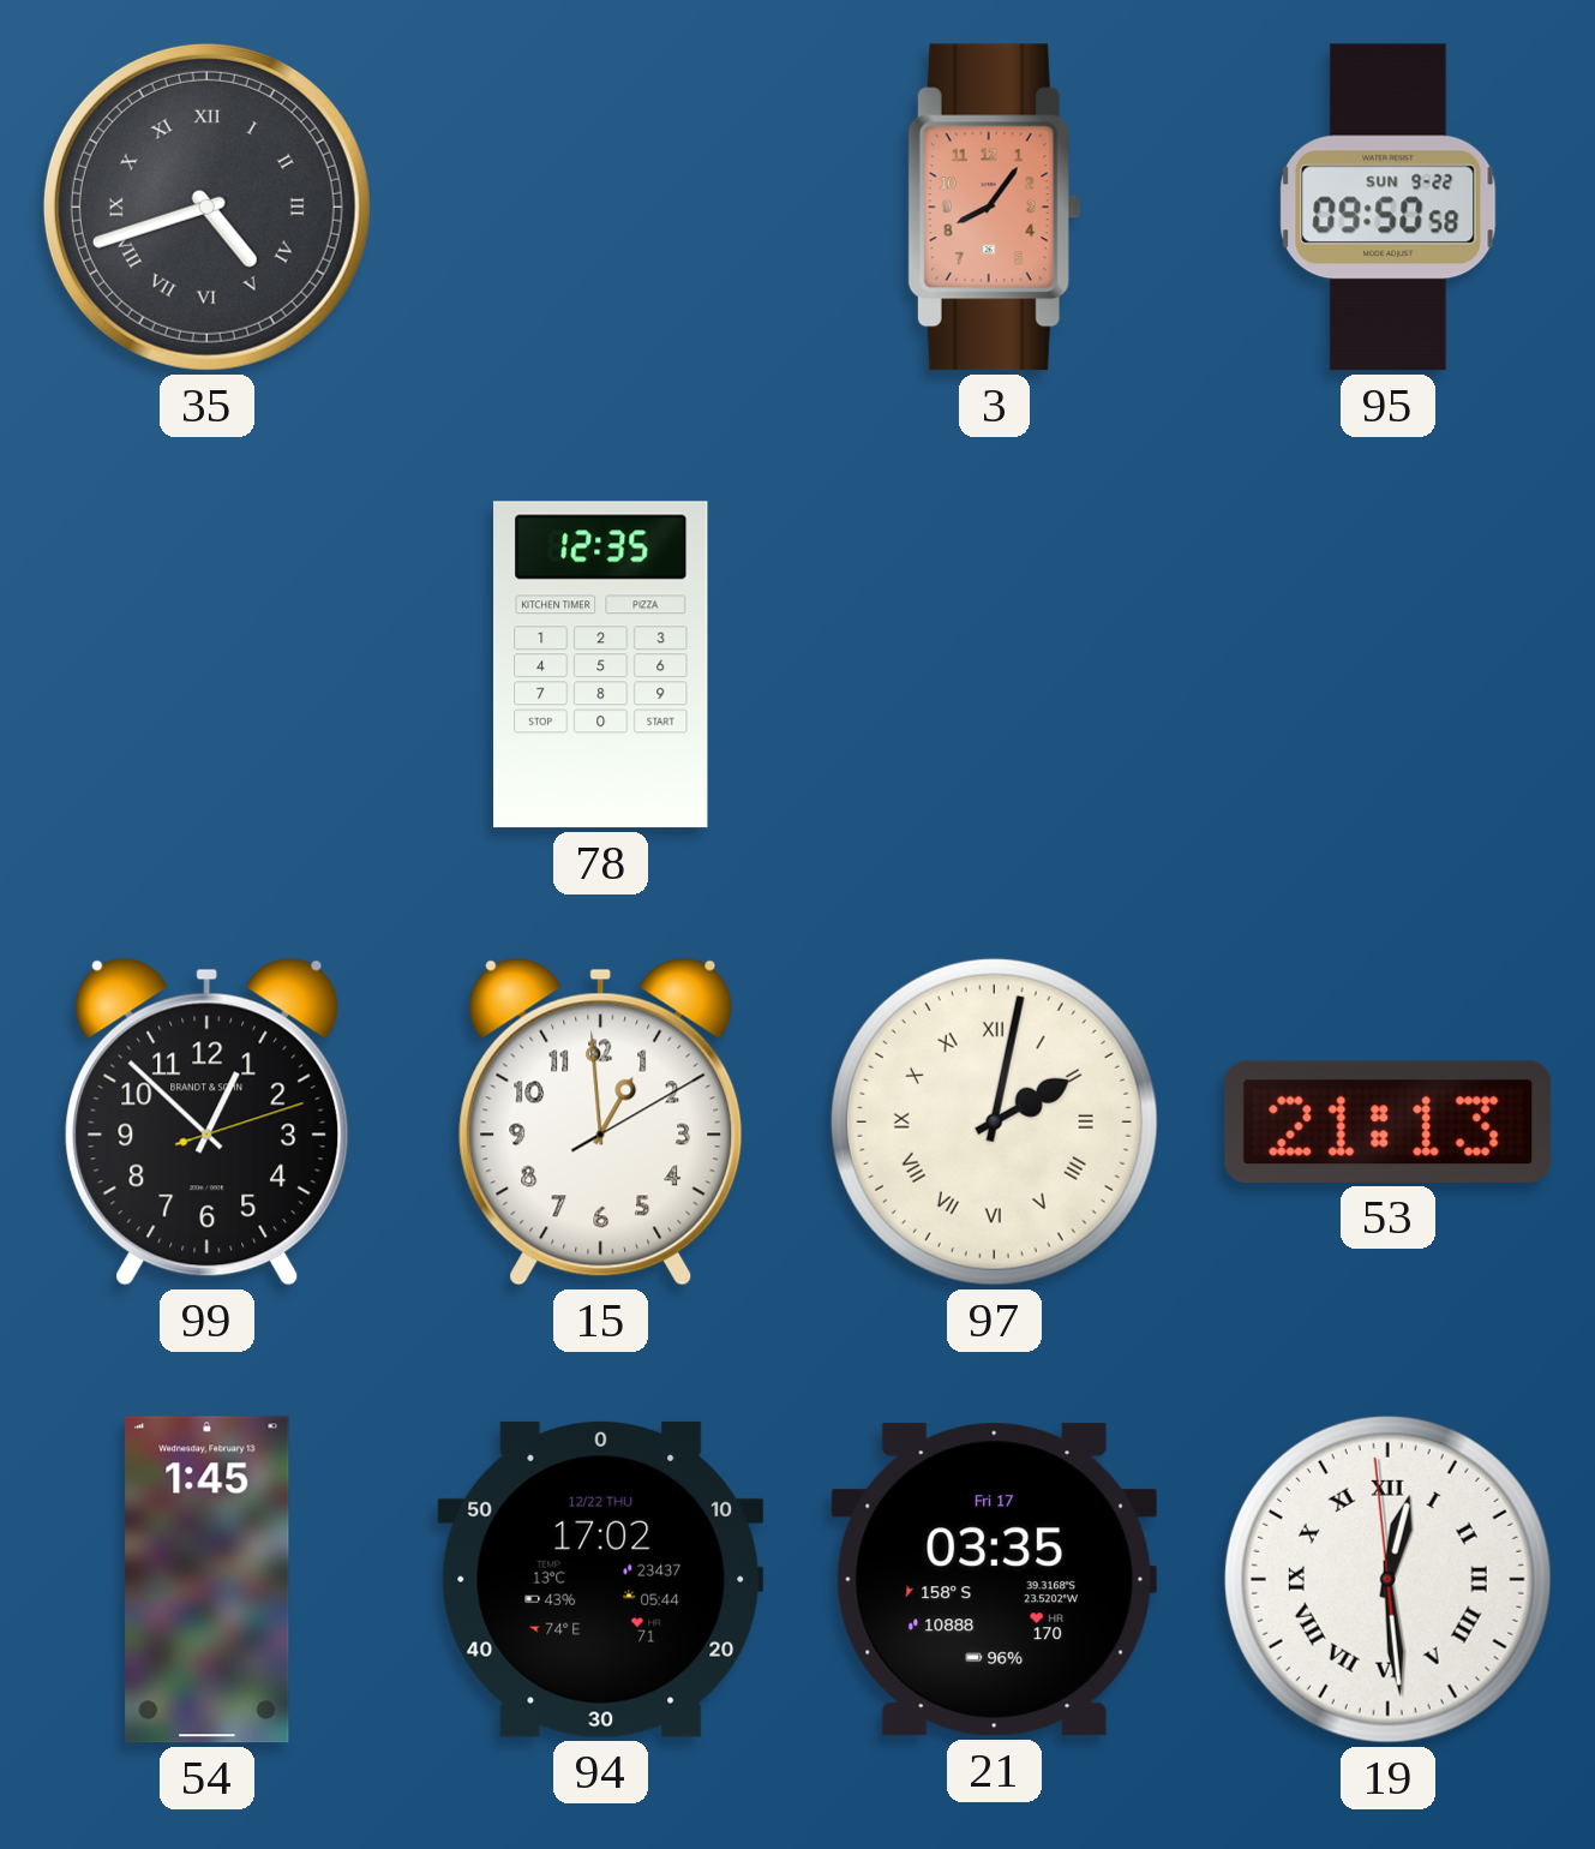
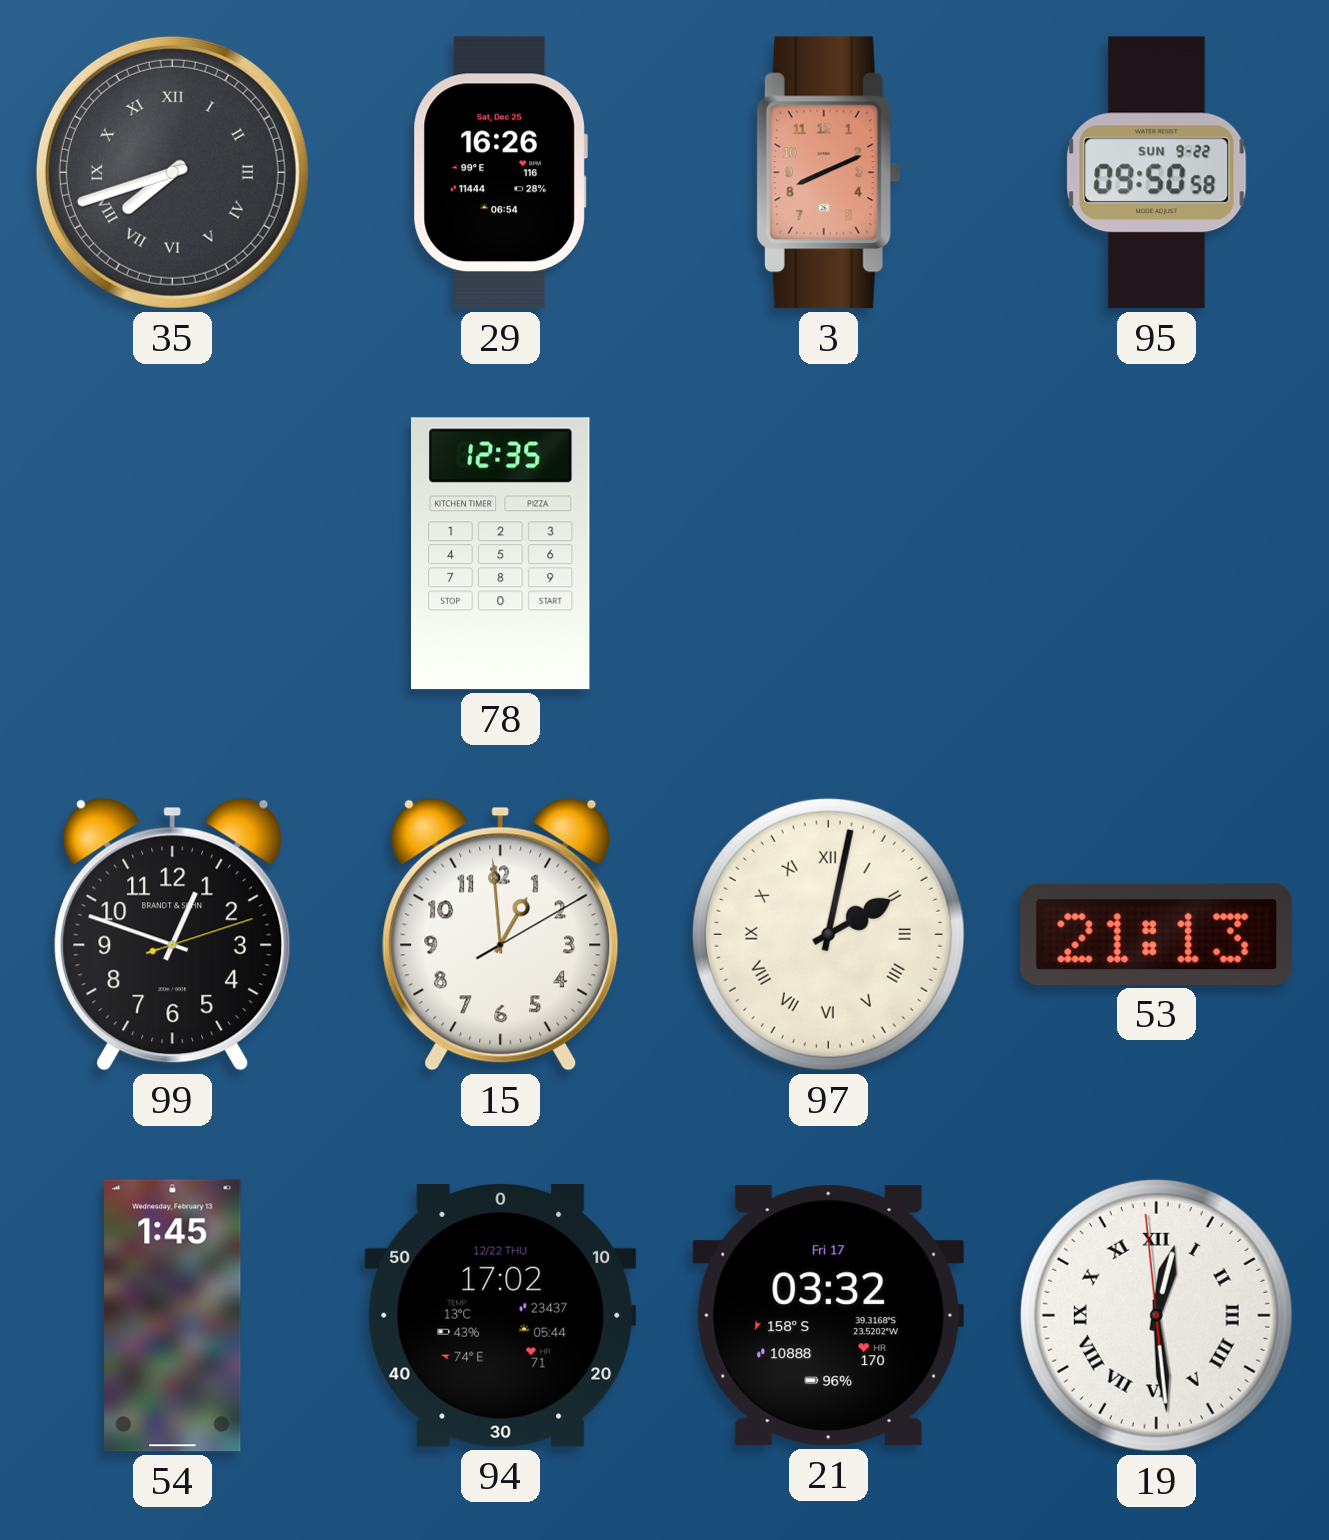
35: 4:42 -> 7:42
29: none -> 16:26
3: 8:06 -> 8:11
99: 12:52 -> 12:48
21: 03:35 -> 03:32
